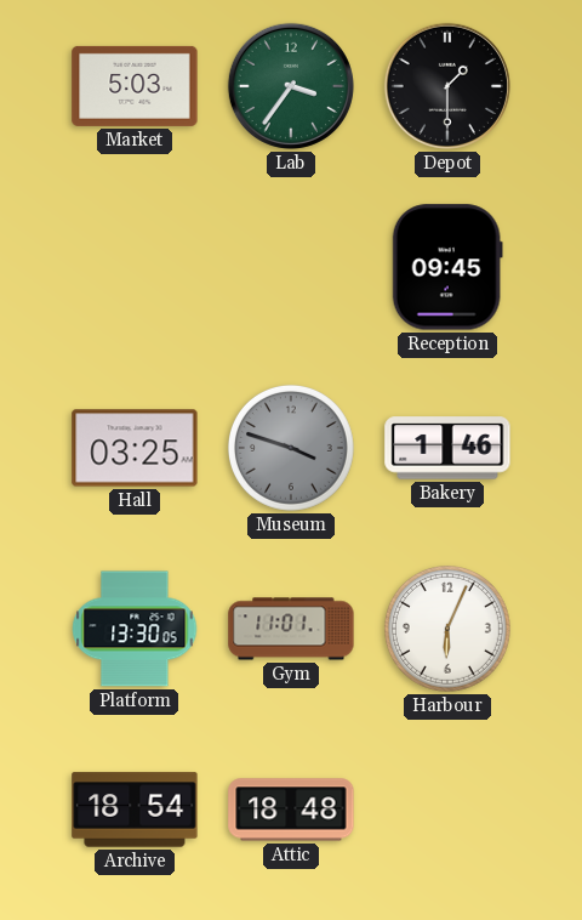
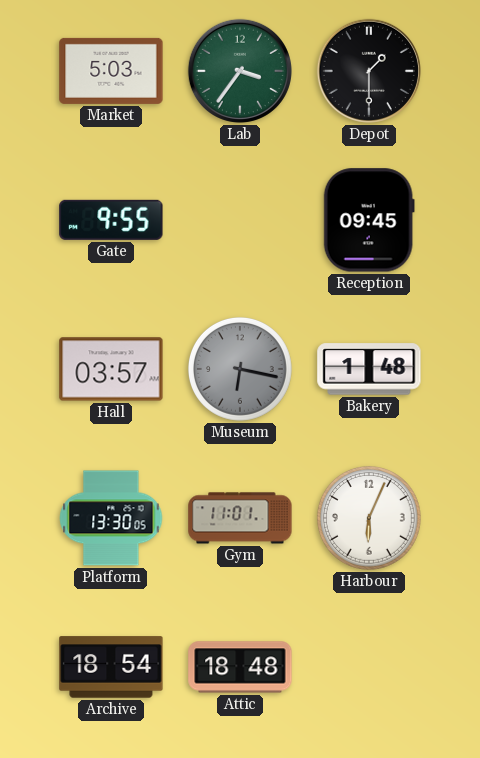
Gate: none -> 9:55
Hall: 03:25 -> 03:57
Museum: 3:48 -> 6:17
Bakery: 1:46 -> 1:48
